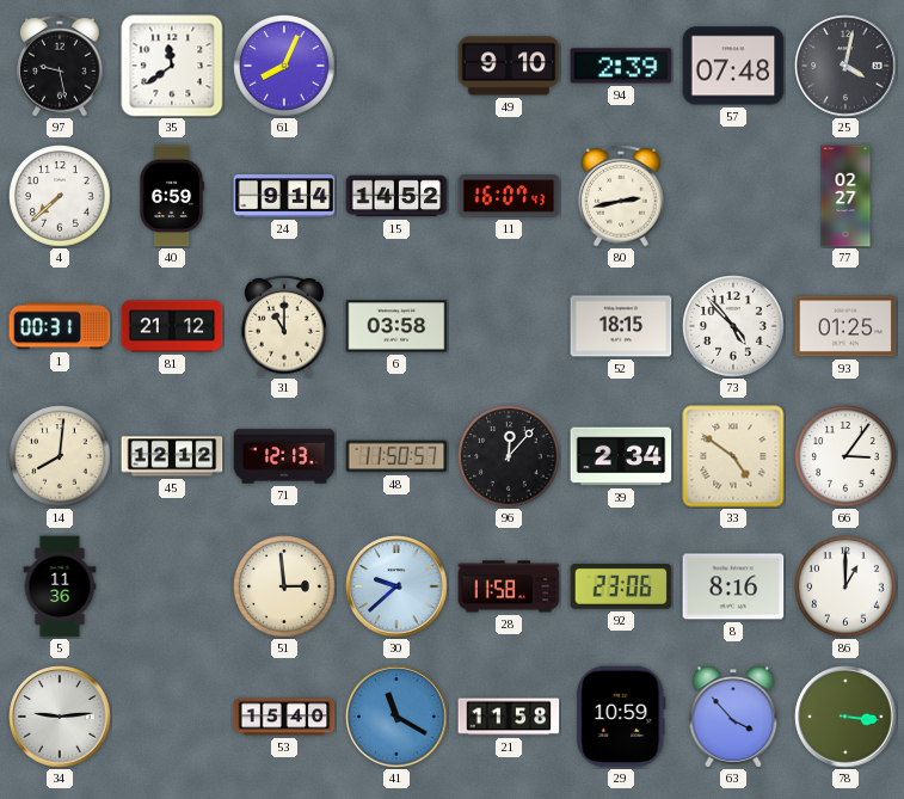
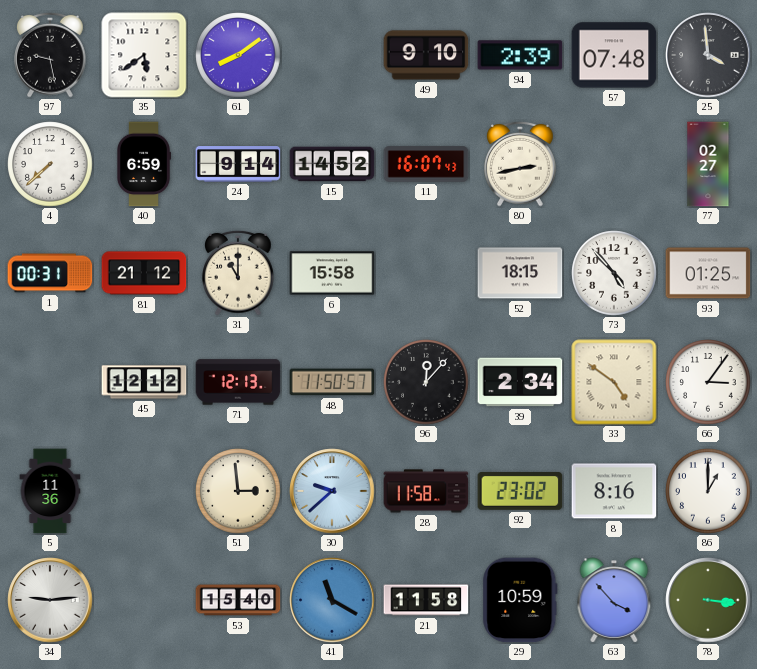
35: 11:39 -> 5:39
61: 8:04 -> 8:09
25: 4:02 -> 3:59
6: 03:58 -> 15:58
14: 8:01 -> none
92: 23:06 -> 23:02
